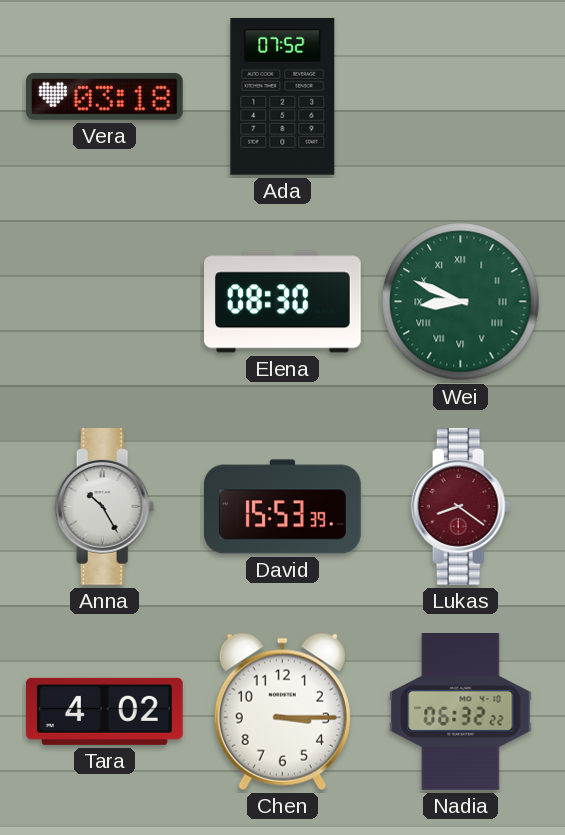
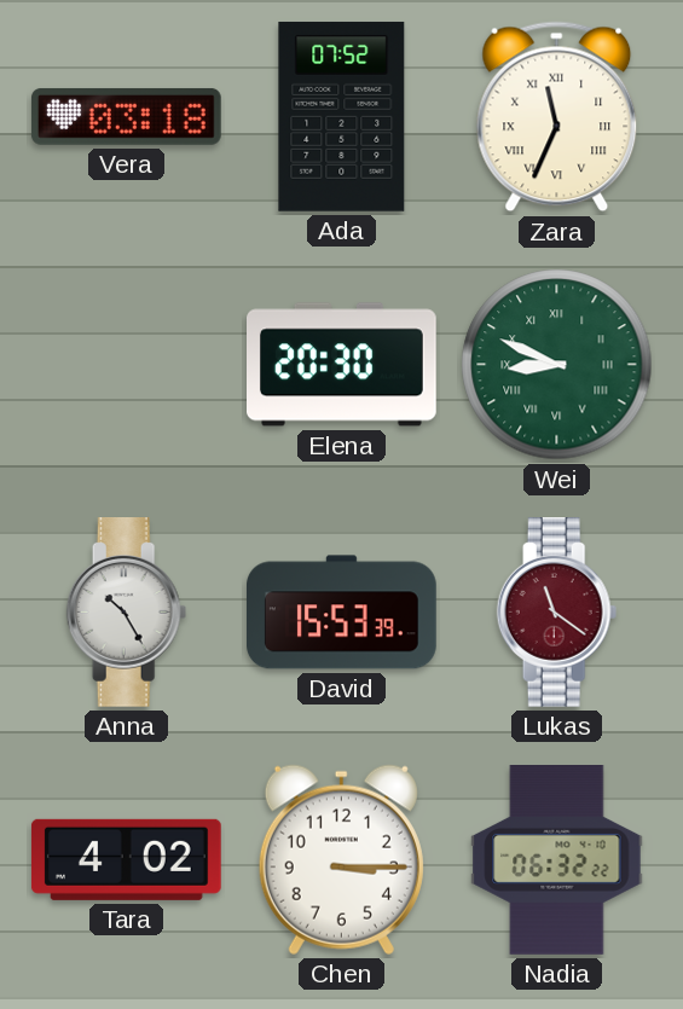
Zara: none -> 11:34
Elena: 08:30 -> 20:30
Lukas: 8:21 -> 11:21
